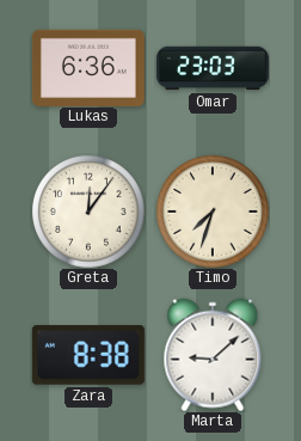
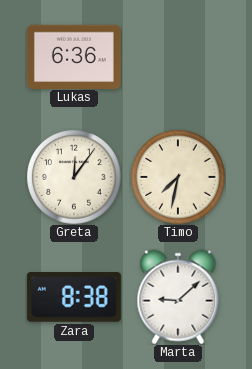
Omar: 23:03 -> none
Timo: 7:33 -> 7:32
